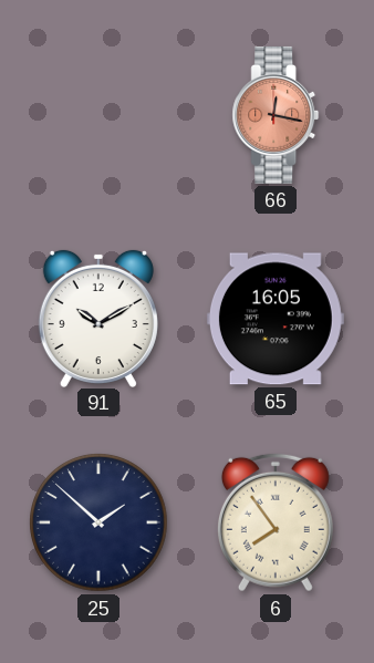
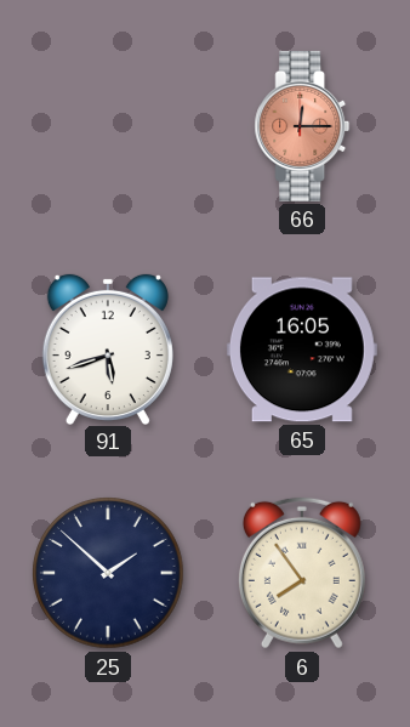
66: 12:17 -> 12:15
91: 10:10 -> 5:42
